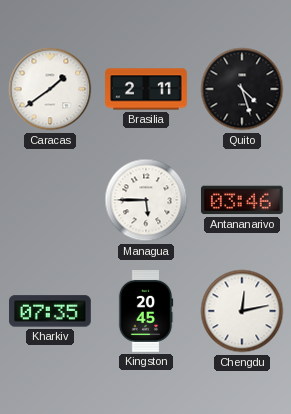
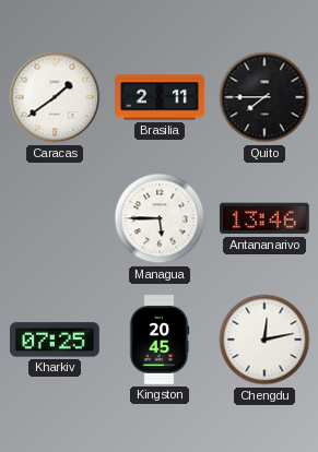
Quito: 4:27 -> 7:45
Antananarivo: 03:46 -> 13:46
Kharkiv: 07:35 -> 07:25
